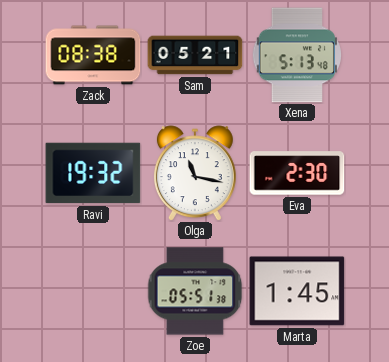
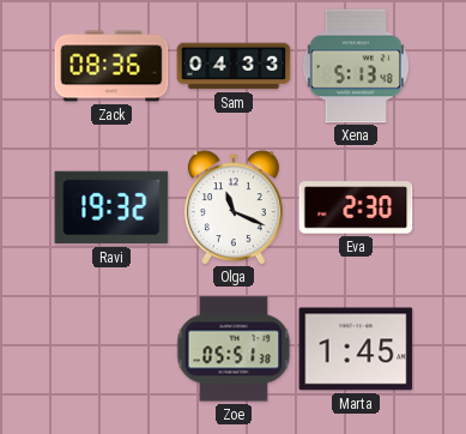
Zack: 08:38 -> 08:36
Sam: 05:21 -> 04:33
Olga: 11:17 -> 11:19
